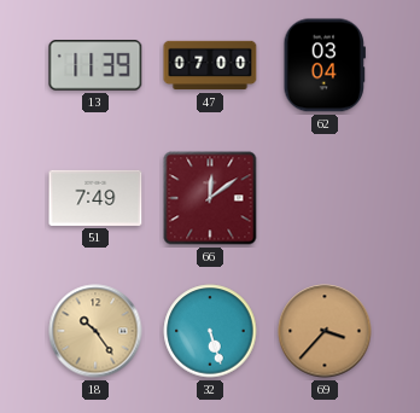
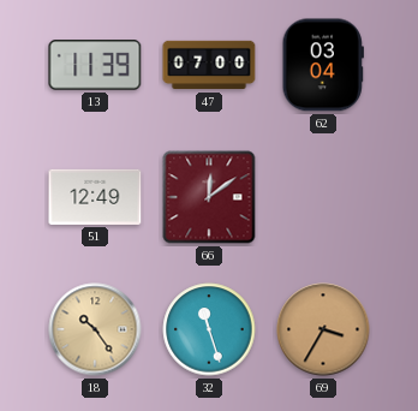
51: 7:49 -> 12:49
32: 5:27 -> 11:27
69: 3:37 -> 3:35
